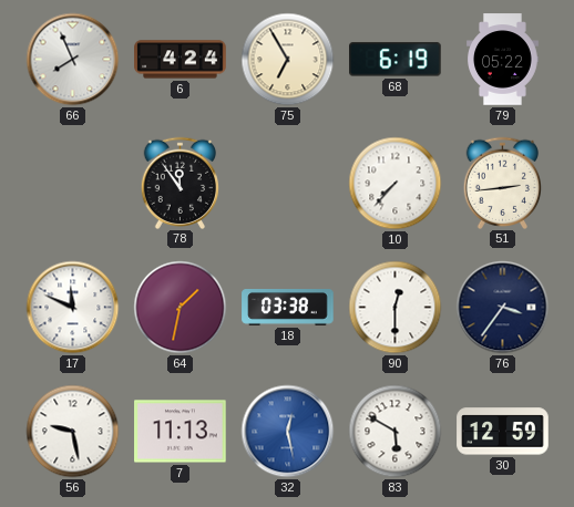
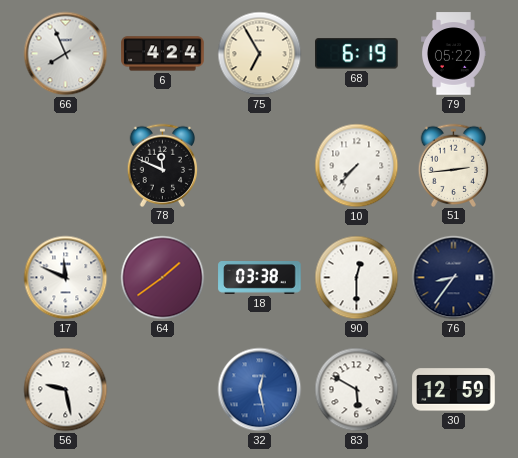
78: 11:54 -> 11:49
64: 1:32 -> 1:39
76: 3:36 -> 8:36
7: 11:13 -> none
